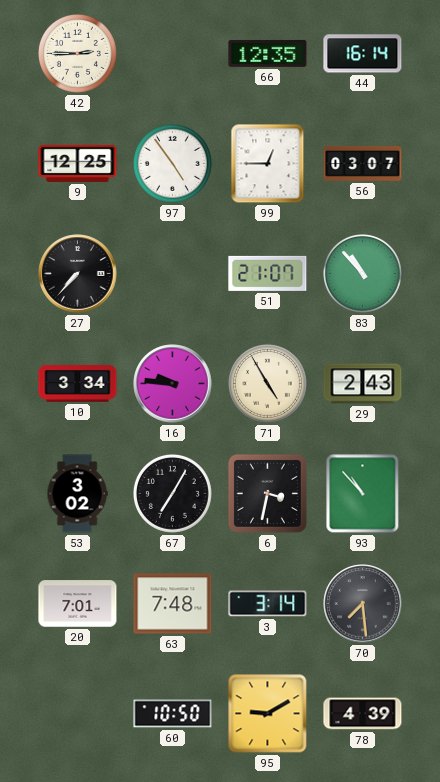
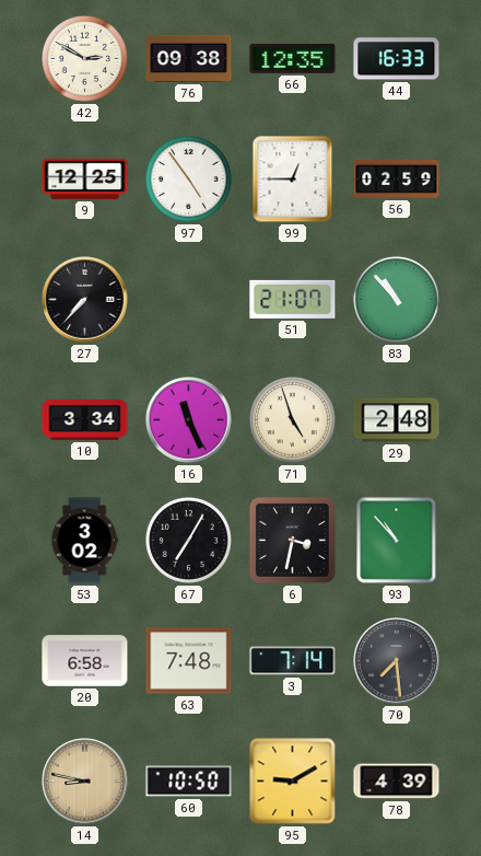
42: 2:45 -> 2:50
76: none -> 09:38
44: 16:14 -> 16:33
56: 03:07 -> 02:59
16: 9:46 -> 11:26
71: 4:55 -> 4:57
29: 2:43 -> 2:48
20: 7:01 -> 6:58
3: 3:14 -> 7:14
14: none -> 8:47
